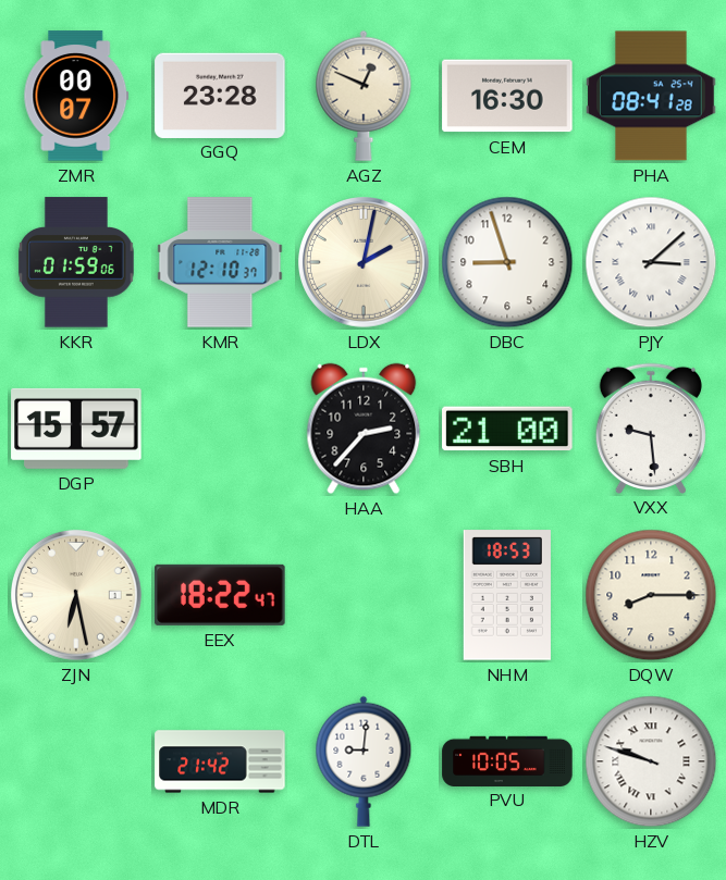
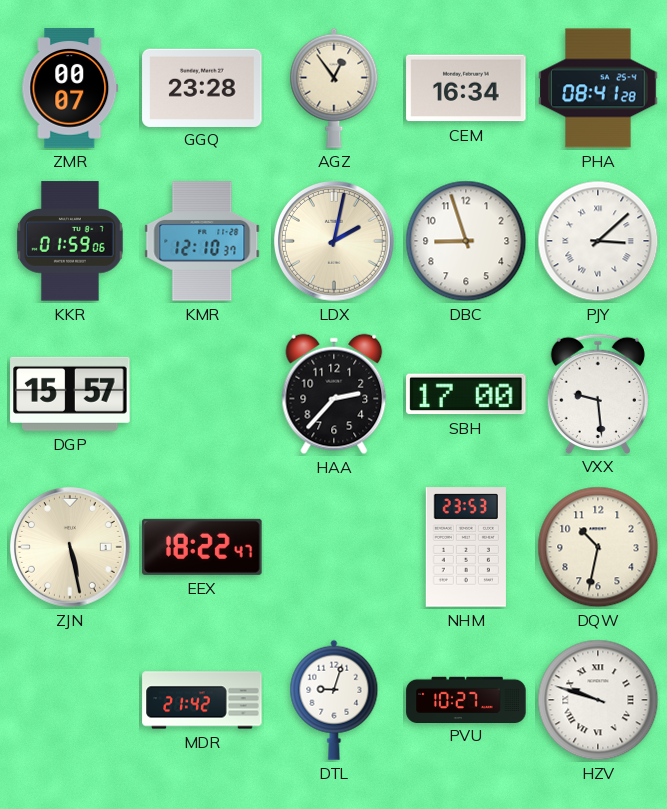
AGZ: 12:49 -> 12:54
CEM: 16:30 -> 16:34
SBH: 21:00 -> 17:00
ZJN: 6:28 -> 5:28
NHM: 18:53 -> 23:53
DQW: 8:15 -> 10:32
DTL: 9:01 -> 9:03
PVU: 10:05 -> 10:27
